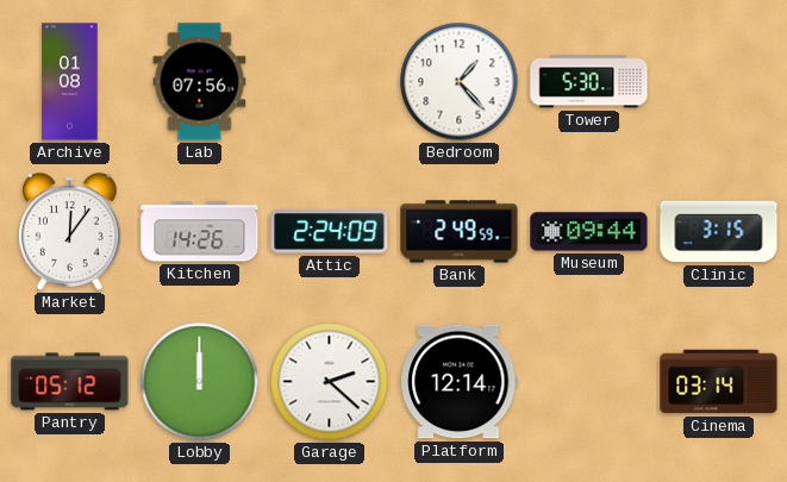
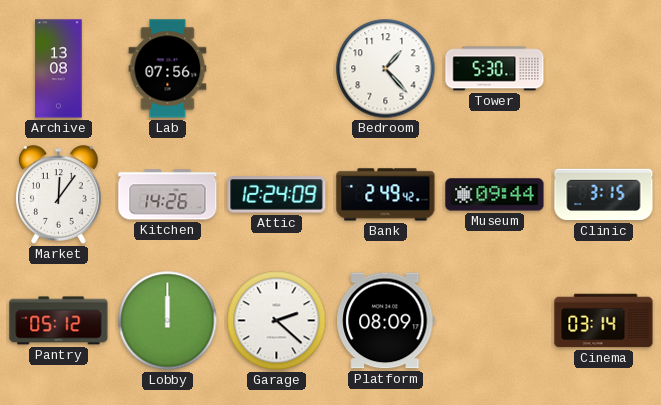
Archive: 01:08 -> 13:08
Attic: 2:24 -> 12:24
Bank: 2:49:59 -> 2:49:42
Platform: 12:14 -> 08:09
